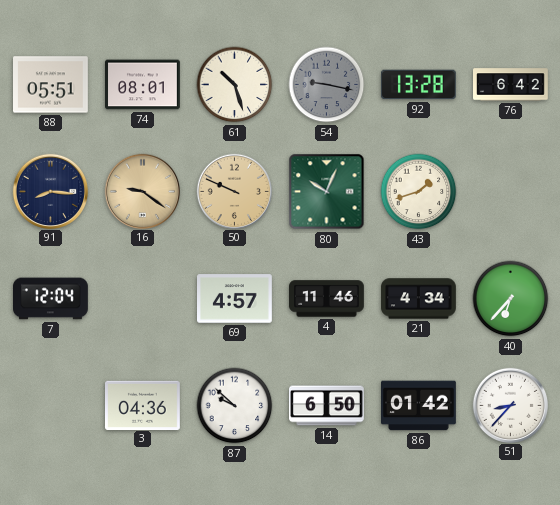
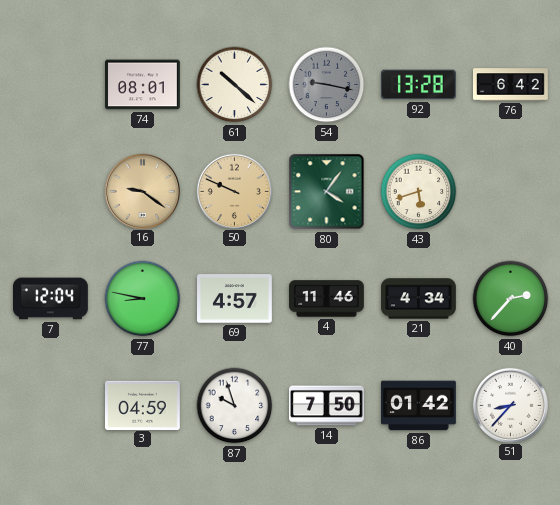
88: 05:51 -> none
61: 10:27 -> 10:22
91: 8:16 -> none
80: 10:04 -> 4:06
43: 1:42 -> 5:42
77: none -> 8:47
40: 6:37 -> 2:37
3: 04:36 -> 04:59
87: 9:52 -> 9:57
14: 6:50 -> 7:50
